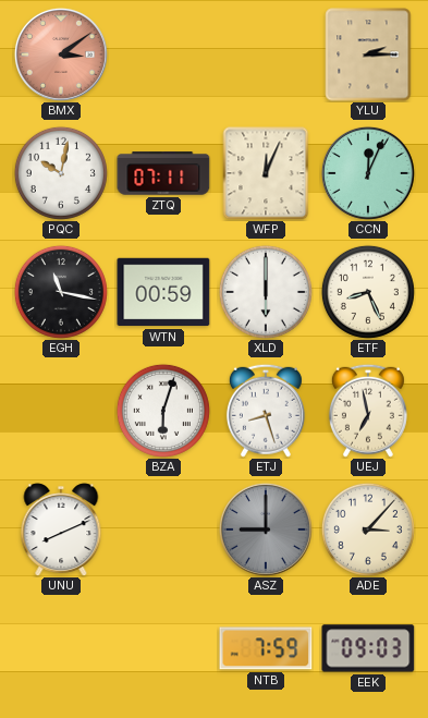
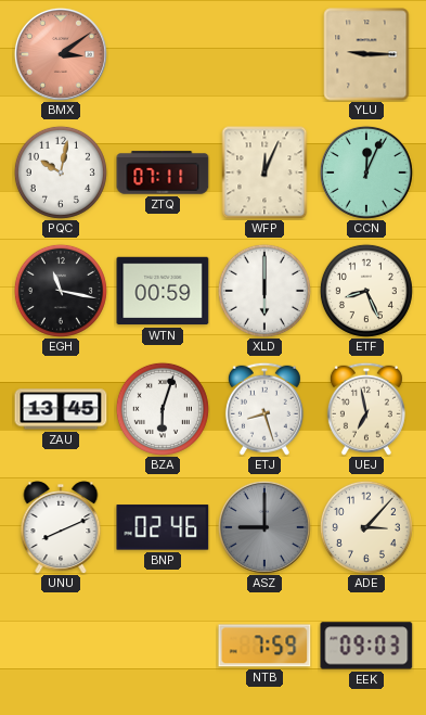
YLU: 2:15 -> 9:15
ZAU: none -> 13:45
BNP: none -> 02:46
